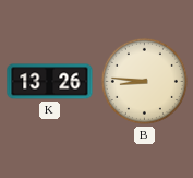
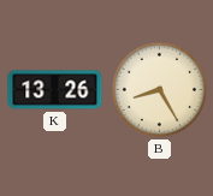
B: 8:46 -> 8:25
